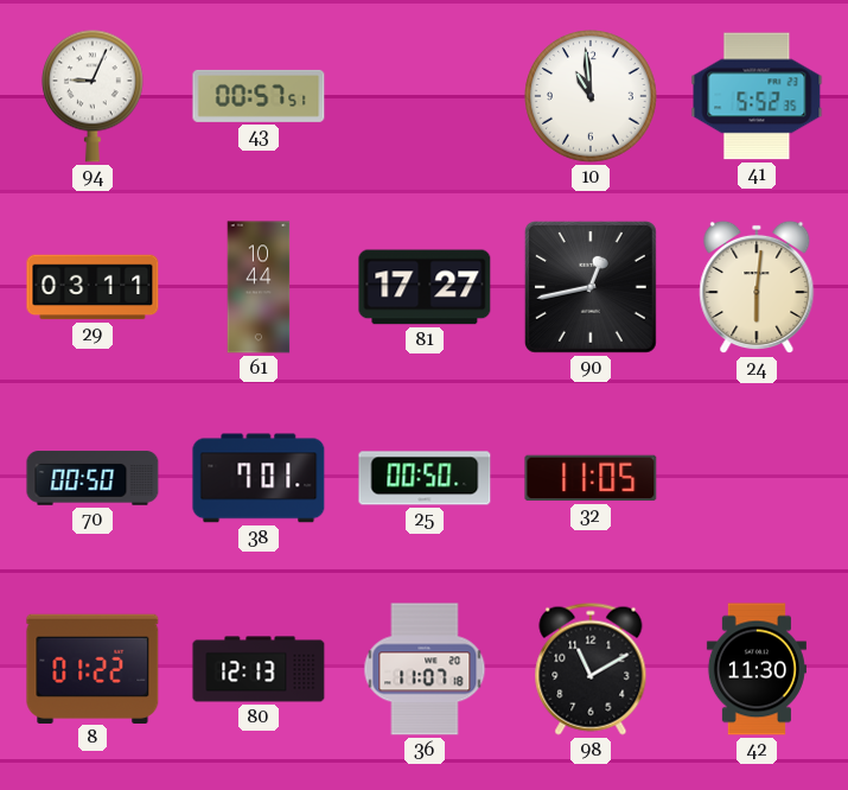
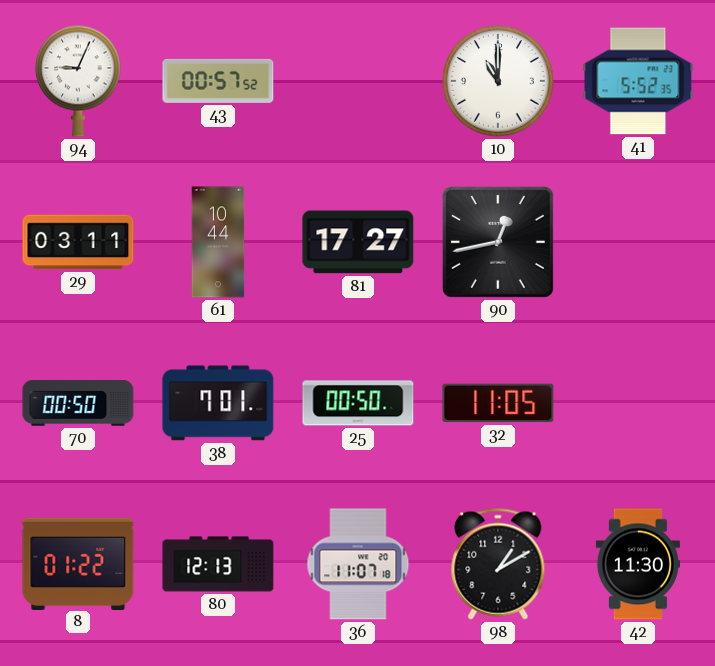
43: 00:57:51 -> 00:57:52
10: 10:59 -> 11:00
24: 6:01 -> none
98: 11:10 -> 1:10
